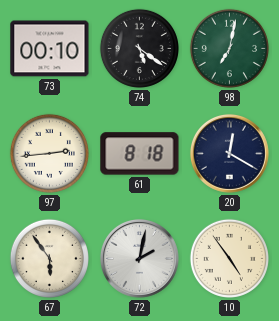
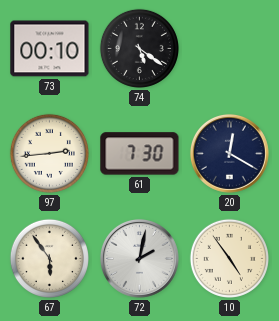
98: 7:02 -> none
61: 8:18 -> 7:30
